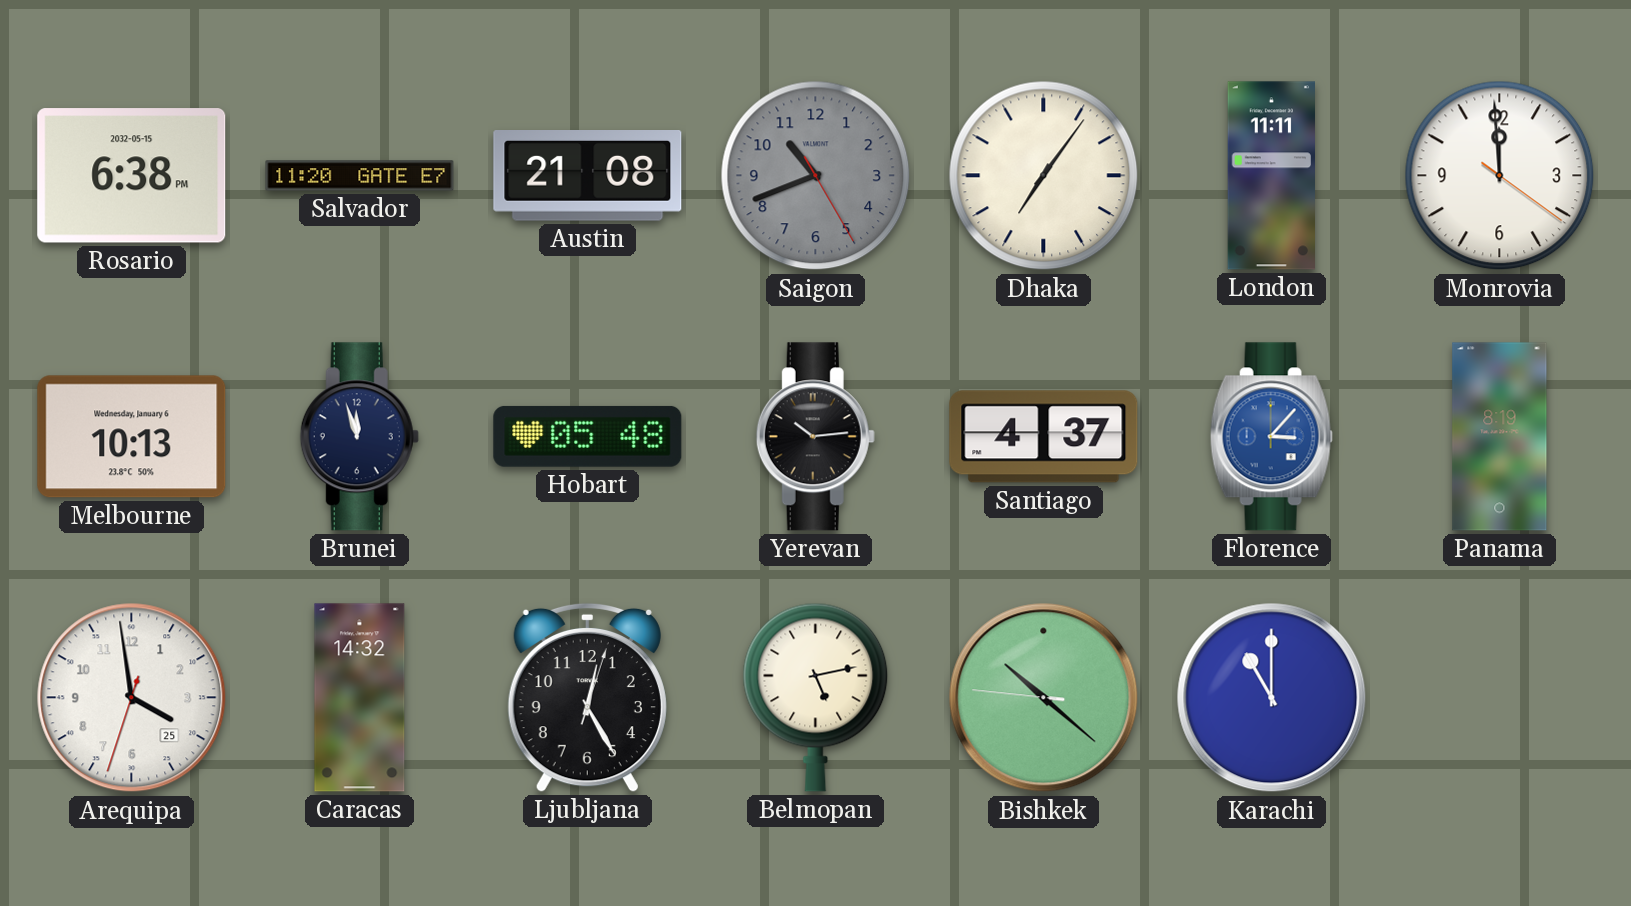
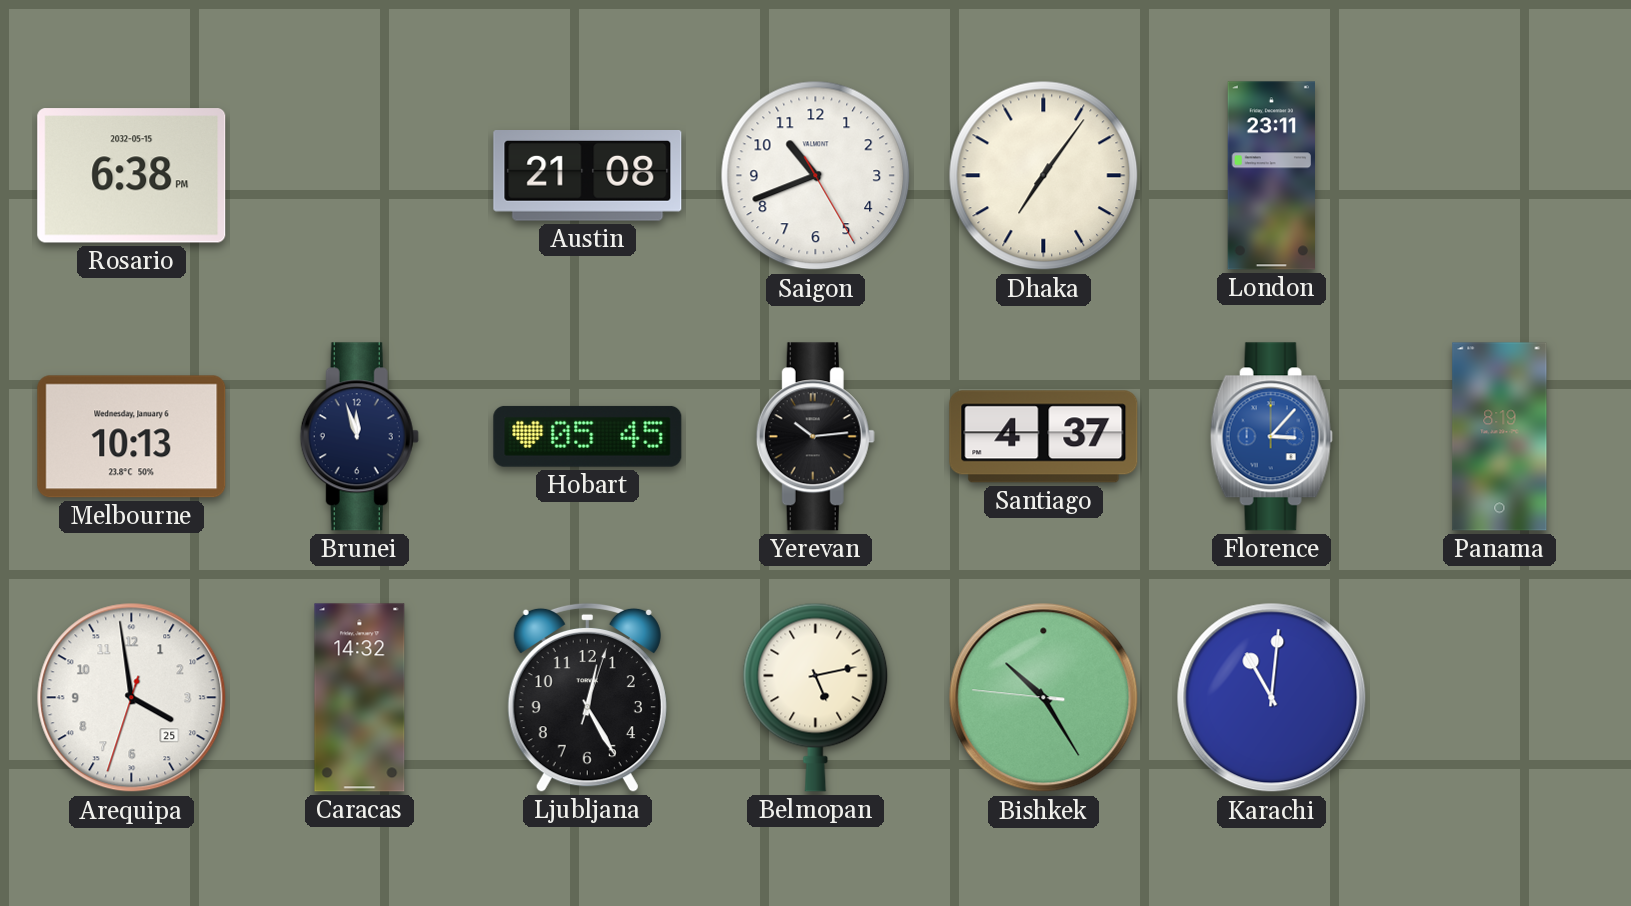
Salvador: 11:20 -> none
Saigon dial: grey -> white
London: 11:11 -> 23:11
Monrovia: 11:59 -> none
Hobart: 05:48 -> 05:45
Bishkek: 10:21 -> 10:24
Karachi: 11:00 -> 11:01
